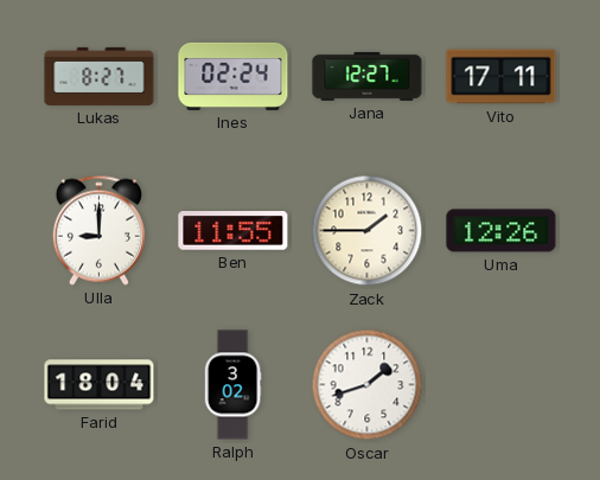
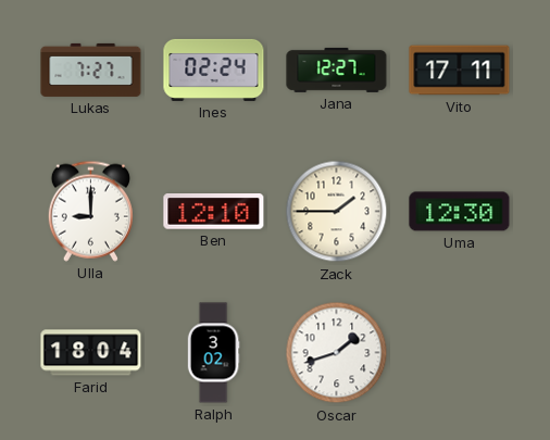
Lukas: 8:27 -> 7:27
Ben: 11:55 -> 12:10
Uma: 12:26 -> 12:30
